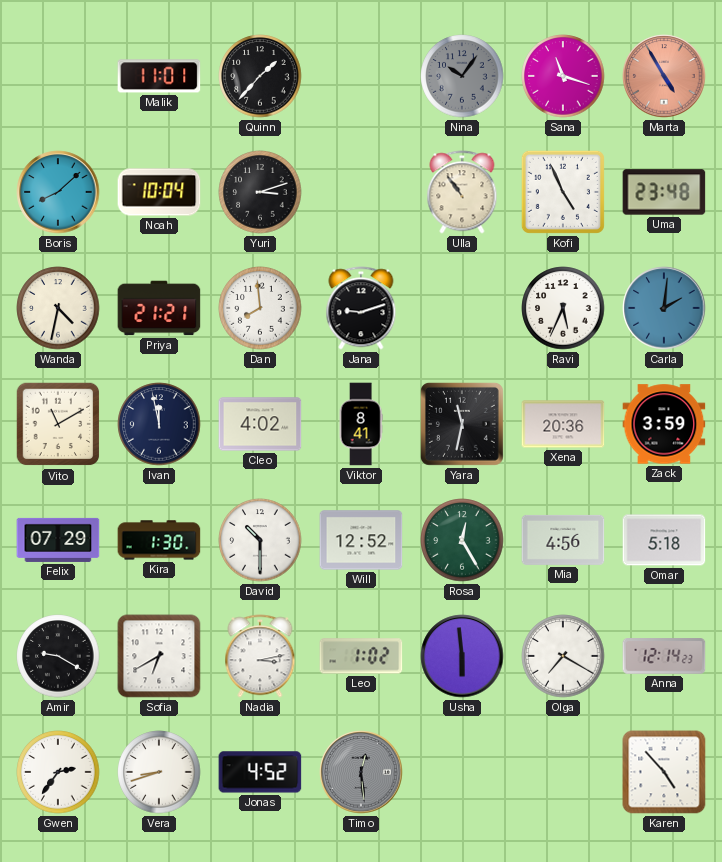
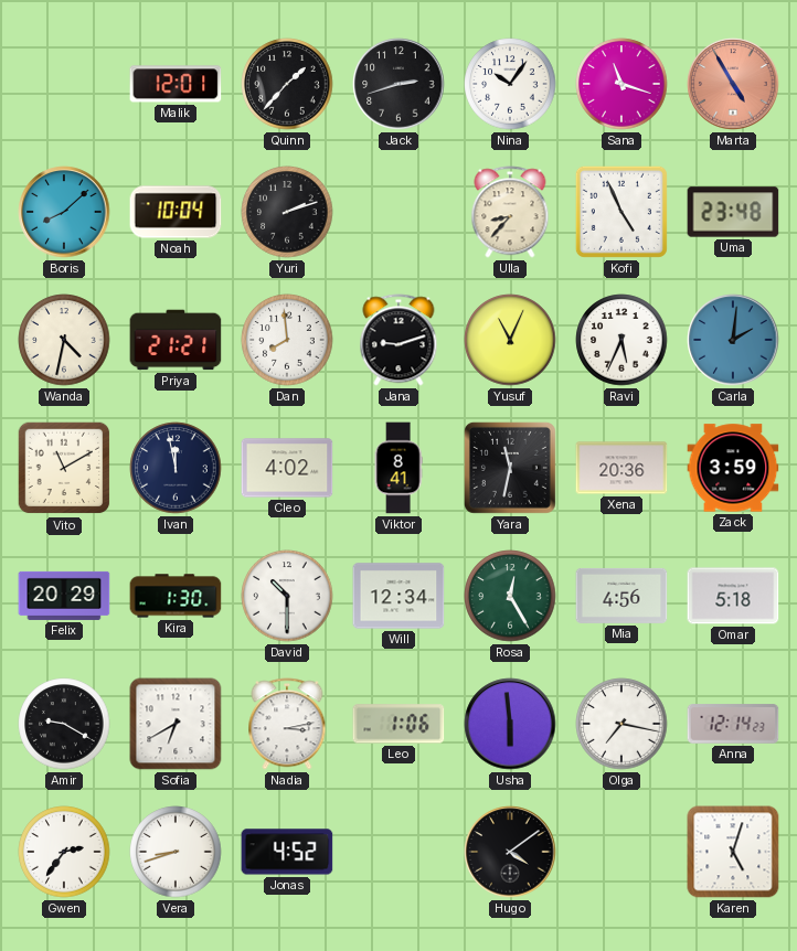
Malik: 11:01 -> 12:01
Jack: none -> 2:42
Nina dial: grey -> white
Yuri: 3:12 -> 2:12
Ulla: 10:54 -> 8:37
Yusuf: none -> 11:04
Felix: 07:29 -> 20:29
Will: 12:52 -> 12:34
Leo: 1:02 -> 1:06
Olga: 7:20 -> 7:17
Timo: 12:29 -> none
Hugo: none -> 4:09
Karen: 4:53 -> 5:03
